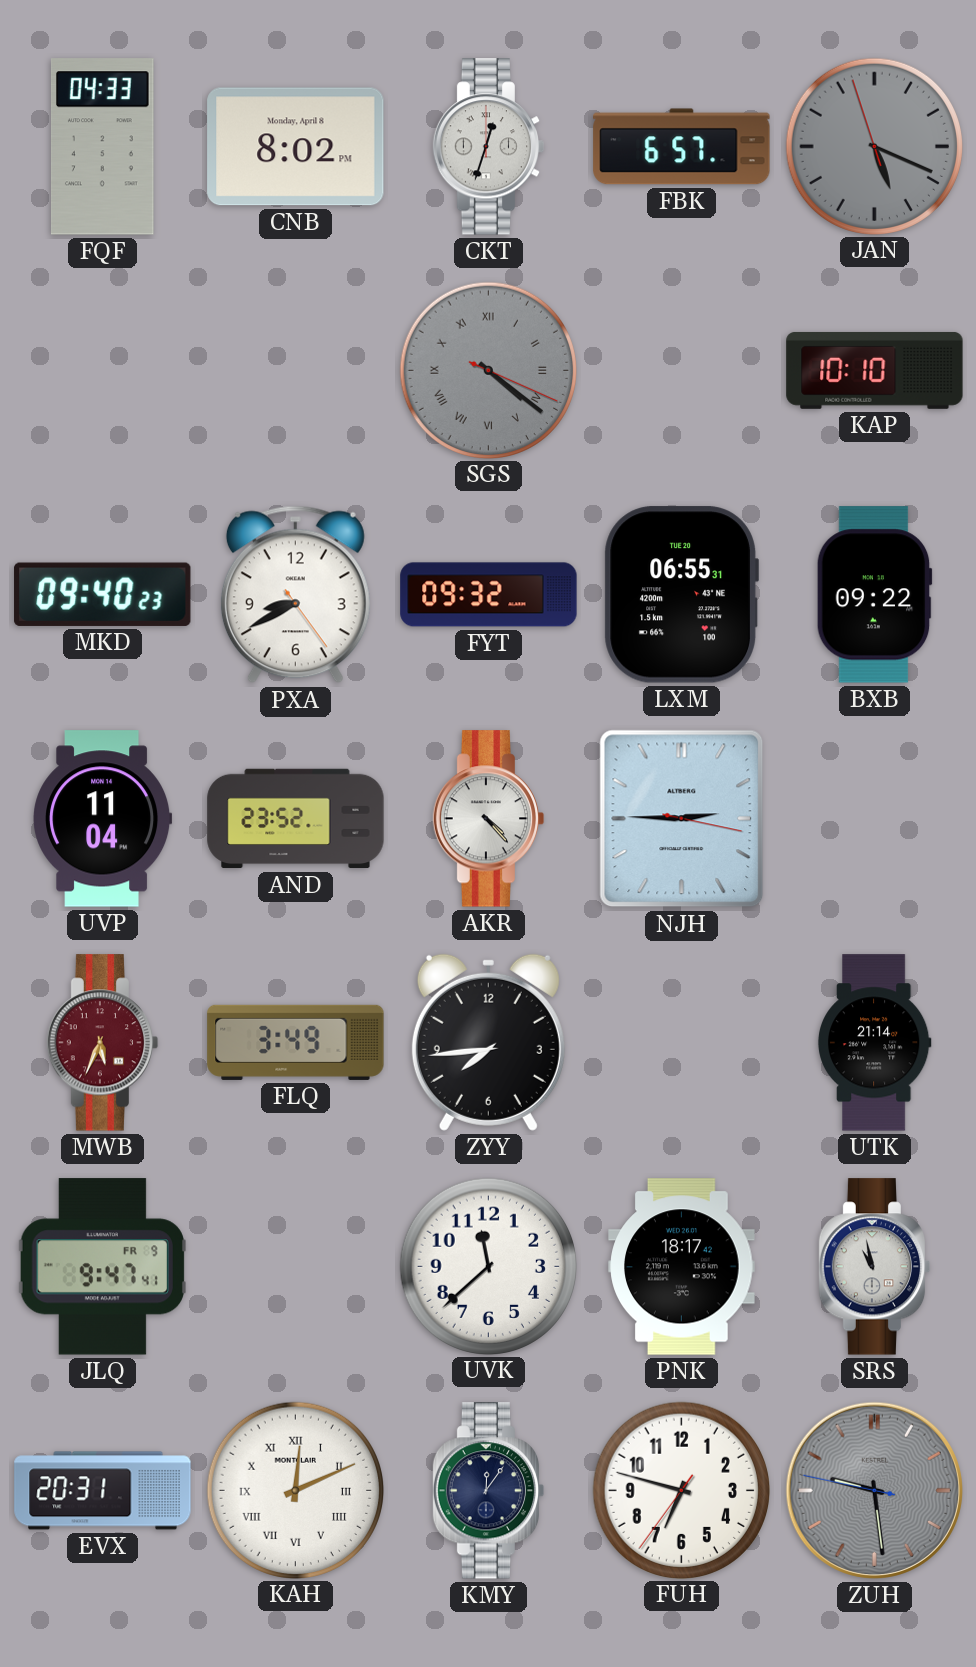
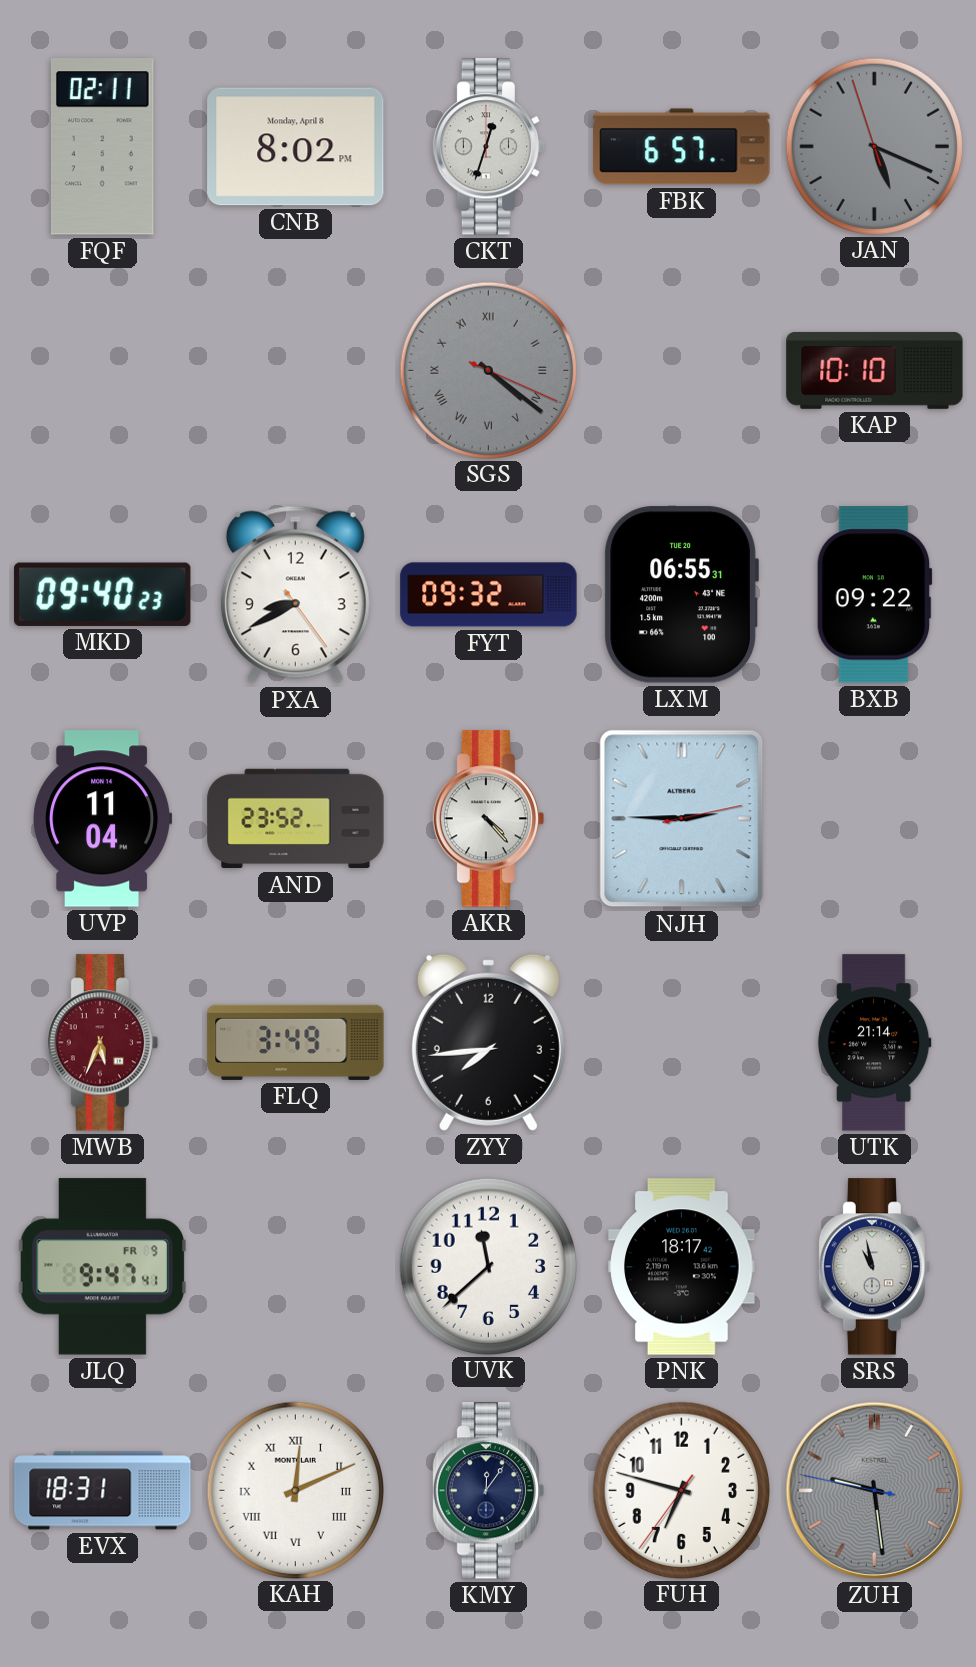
FQF: 04:33 -> 02:11
NJH: 2:45:17 -> 2:45:13
EVX: 20:31 -> 18:31
